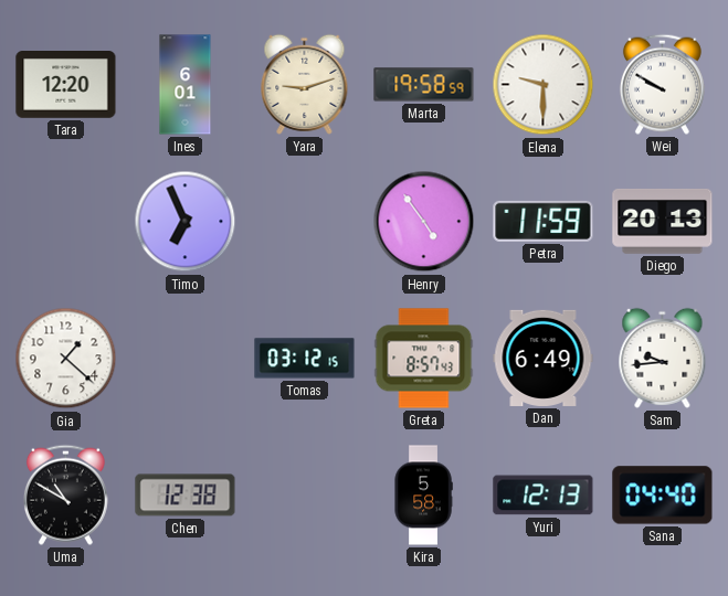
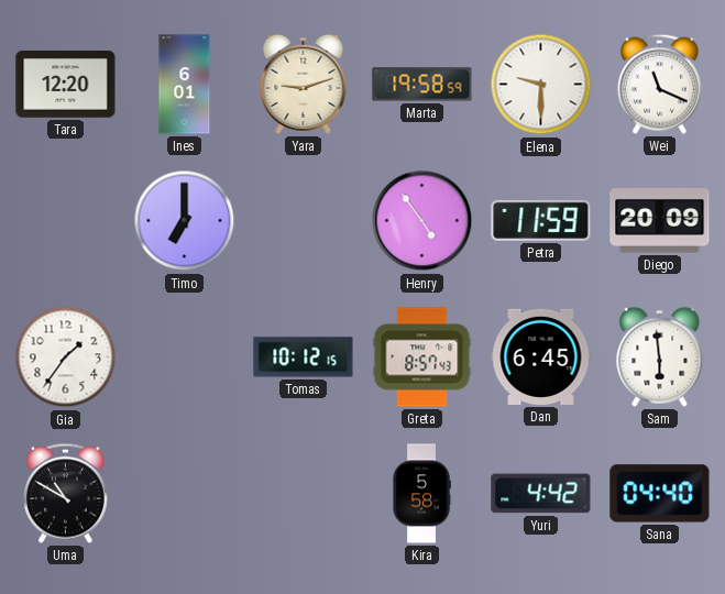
Wei: 9:50 -> 11:19
Timo: 6:56 -> 7:00
Diego: 20:13 -> 20:09
Gia: 1:22 -> 1:36
Tomas: 03:12 -> 10:12
Dan: 6:49 -> 6:45
Sam: 9:44 -> 5:59
Chen: 12:38 -> none
Yuri: 12:13 -> 4:42
